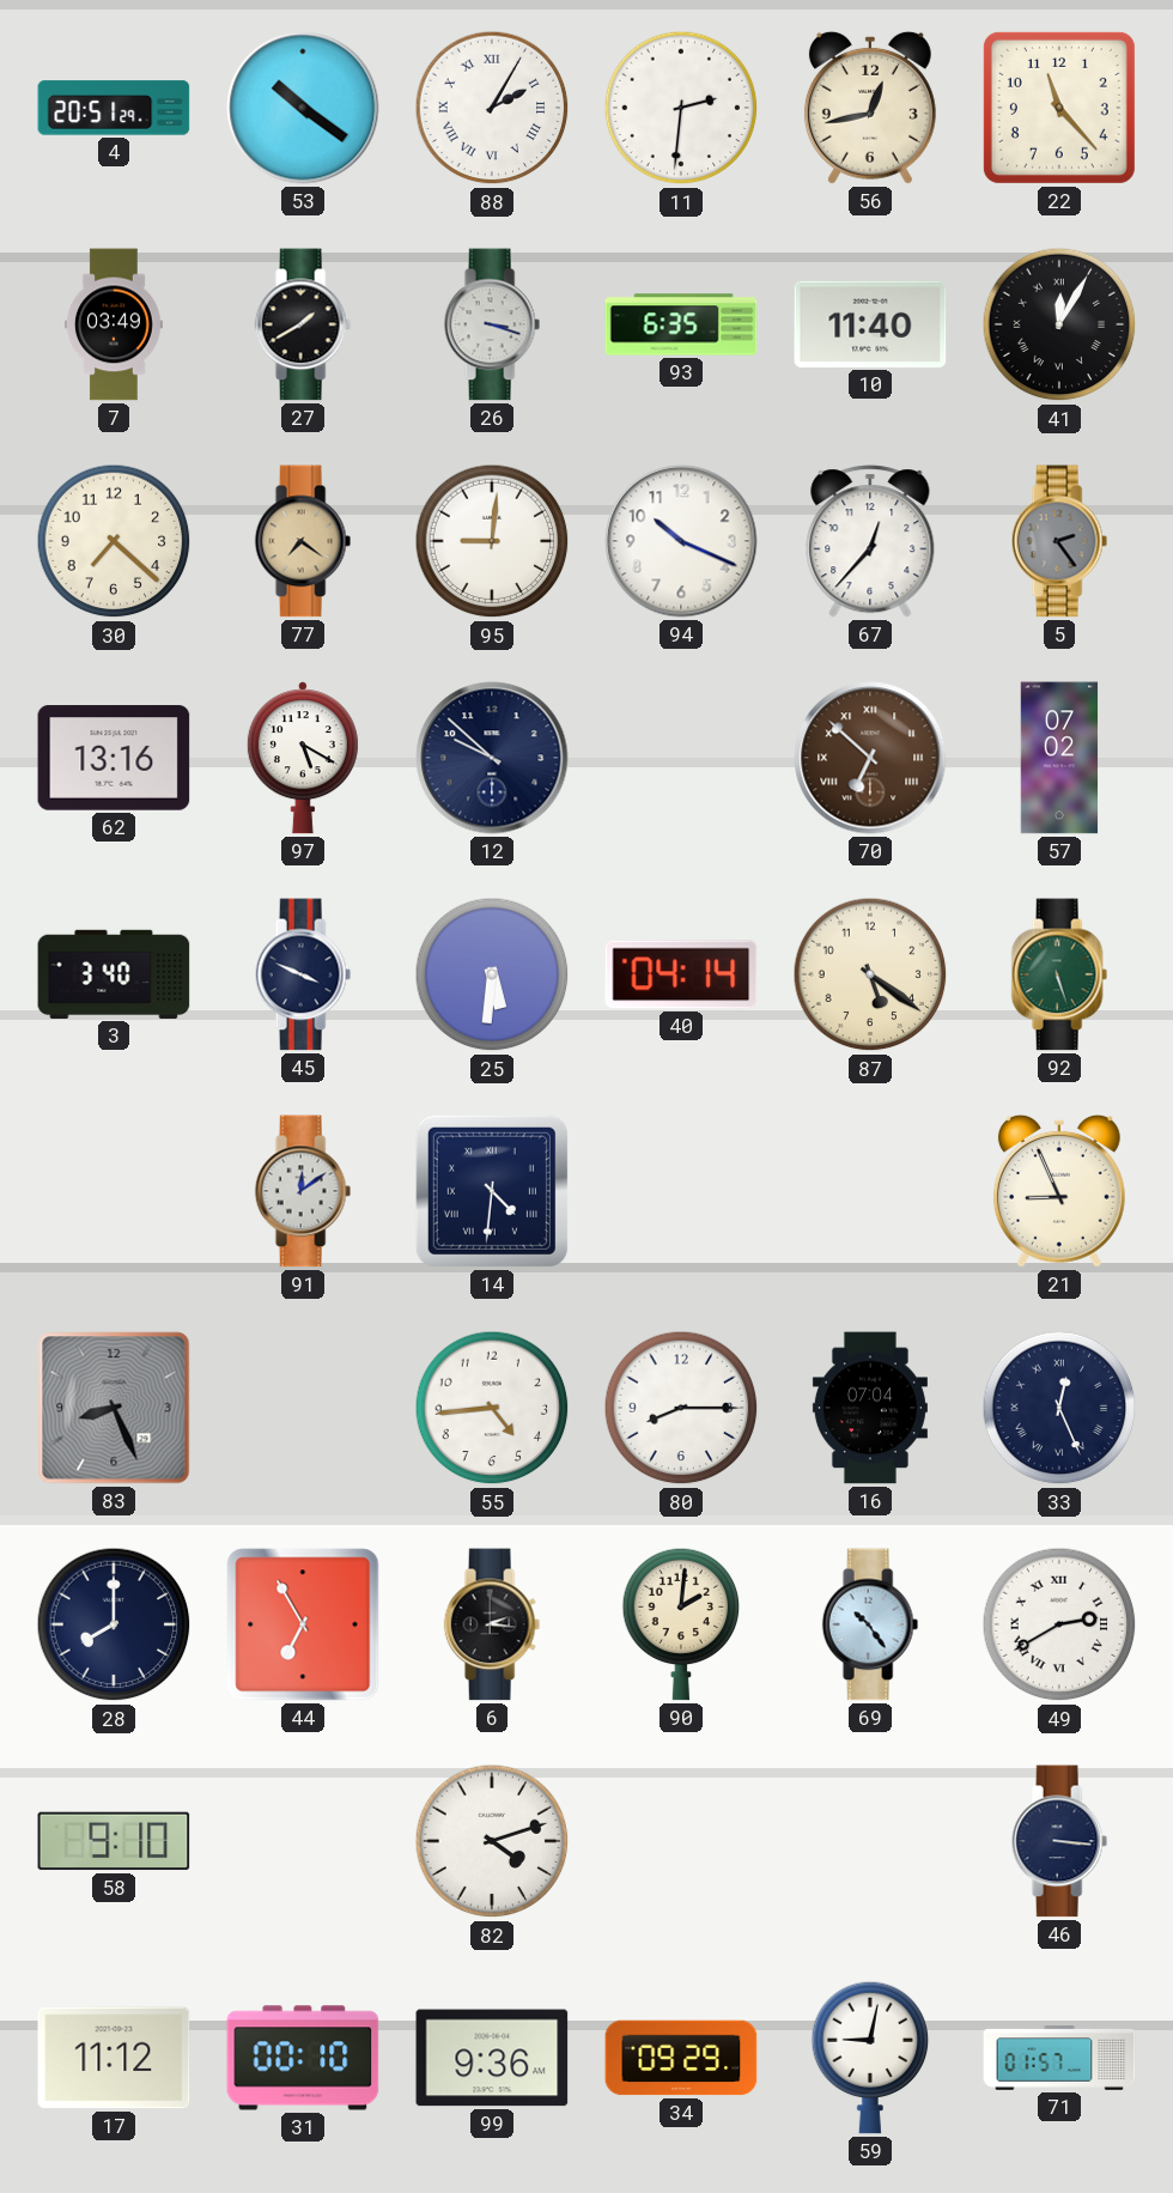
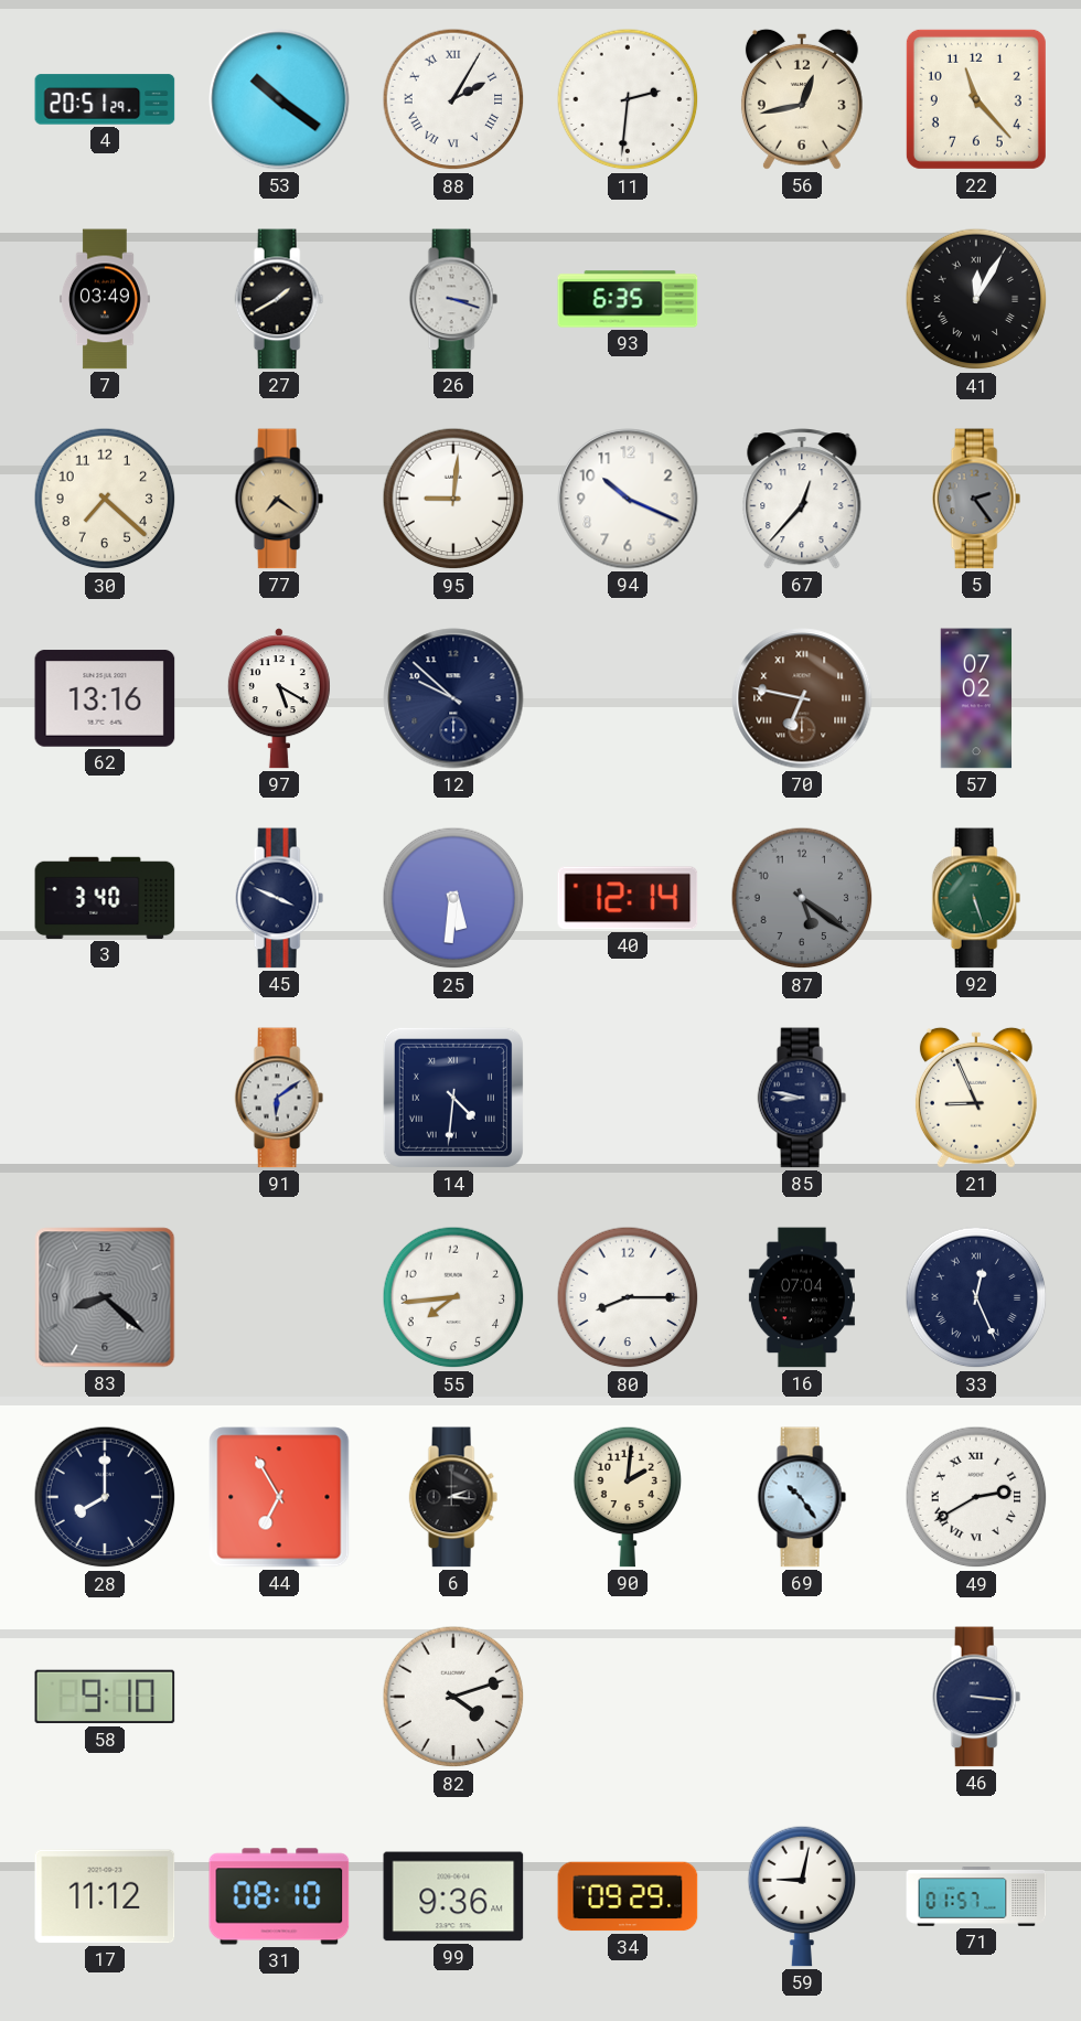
10: 11:40 -> none
70: 6:52 -> 6:47
40: 04:14 -> 12:14
87 dial: cream -> grey
91: 12:09 -> 6:09
85: none -> 8:47
83: 8:26 -> 8:22
55: 4:44 -> 7:44
31: 00:10 -> 08:10
